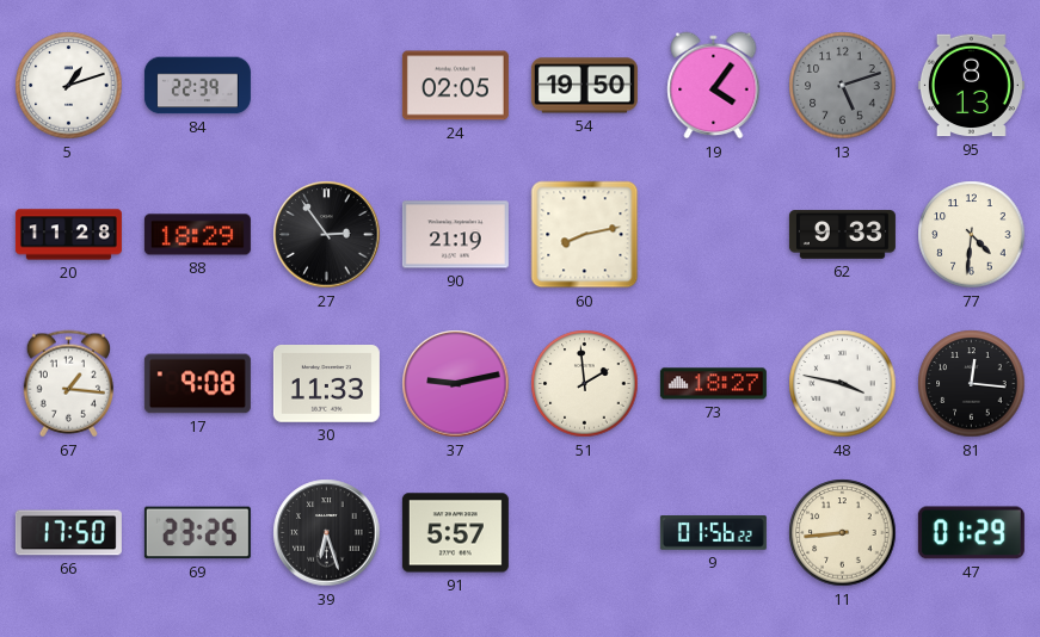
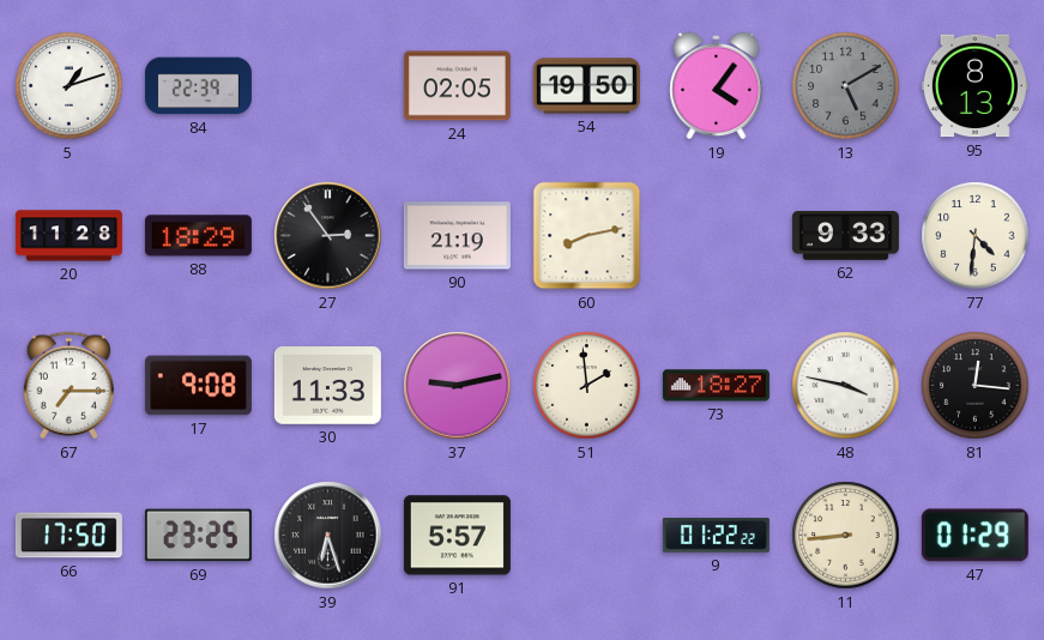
13: 5:12 -> 5:10
67: 1:16 -> 7:15
9: 01:56 -> 01:22
